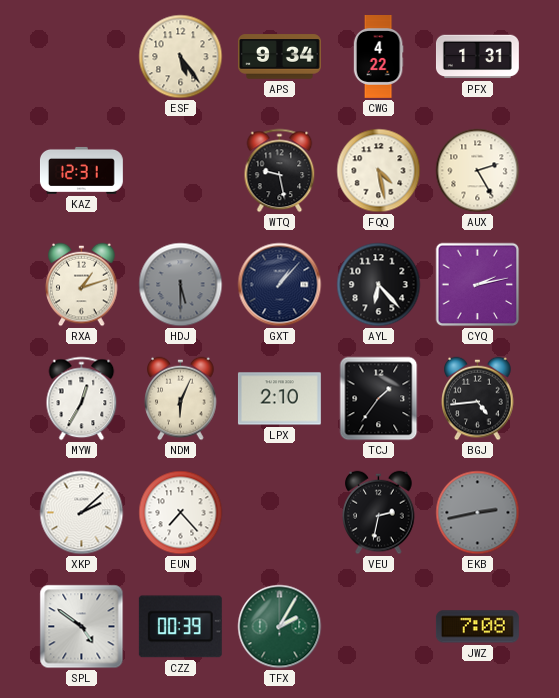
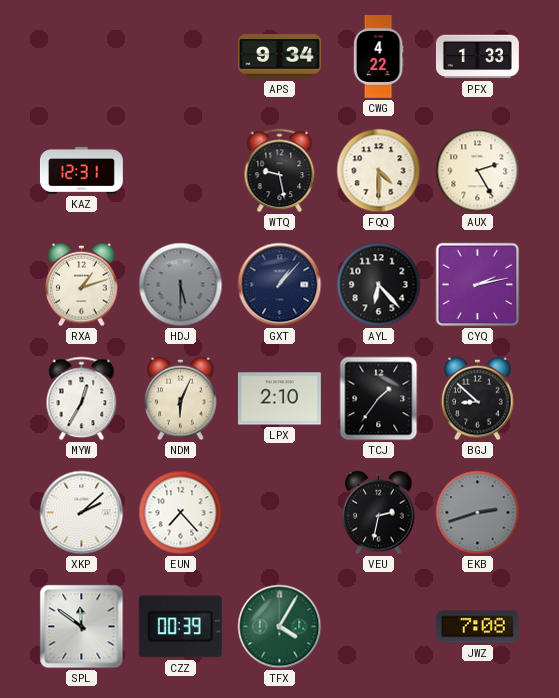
ESF: 5:24 -> none
PFX: 1:31 -> 1:33
FQQ: 4:28 -> 4:30
BGJ: 4:44 -> 8:52
EKB: 2:43 -> 2:42
SPL: 4:51 -> 11:51
TFX: 2:05 -> 4:05
